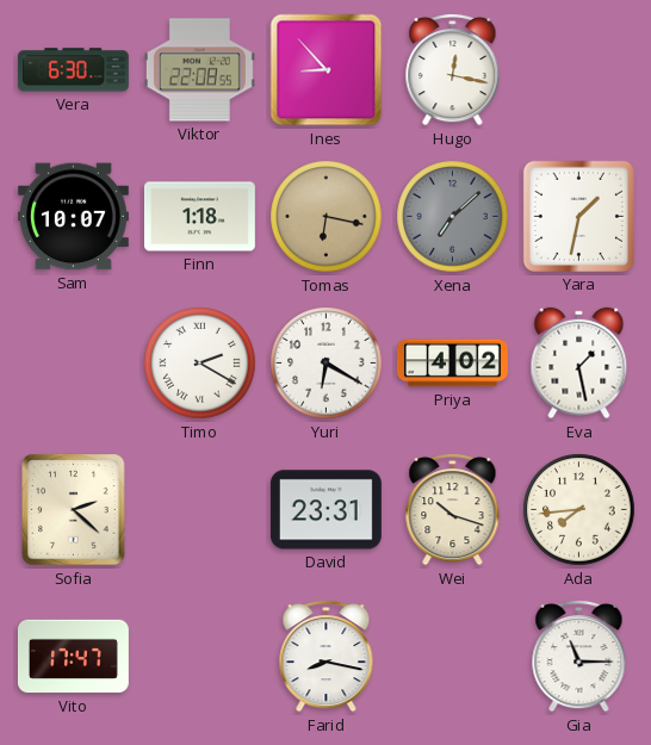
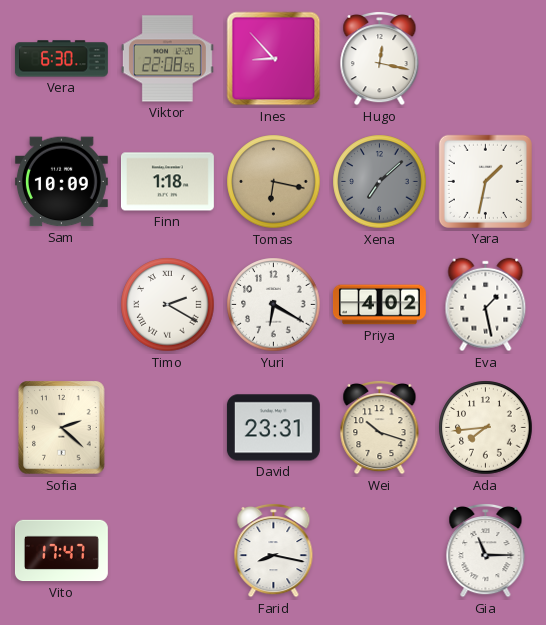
Sam: 10:07 -> 10:09
